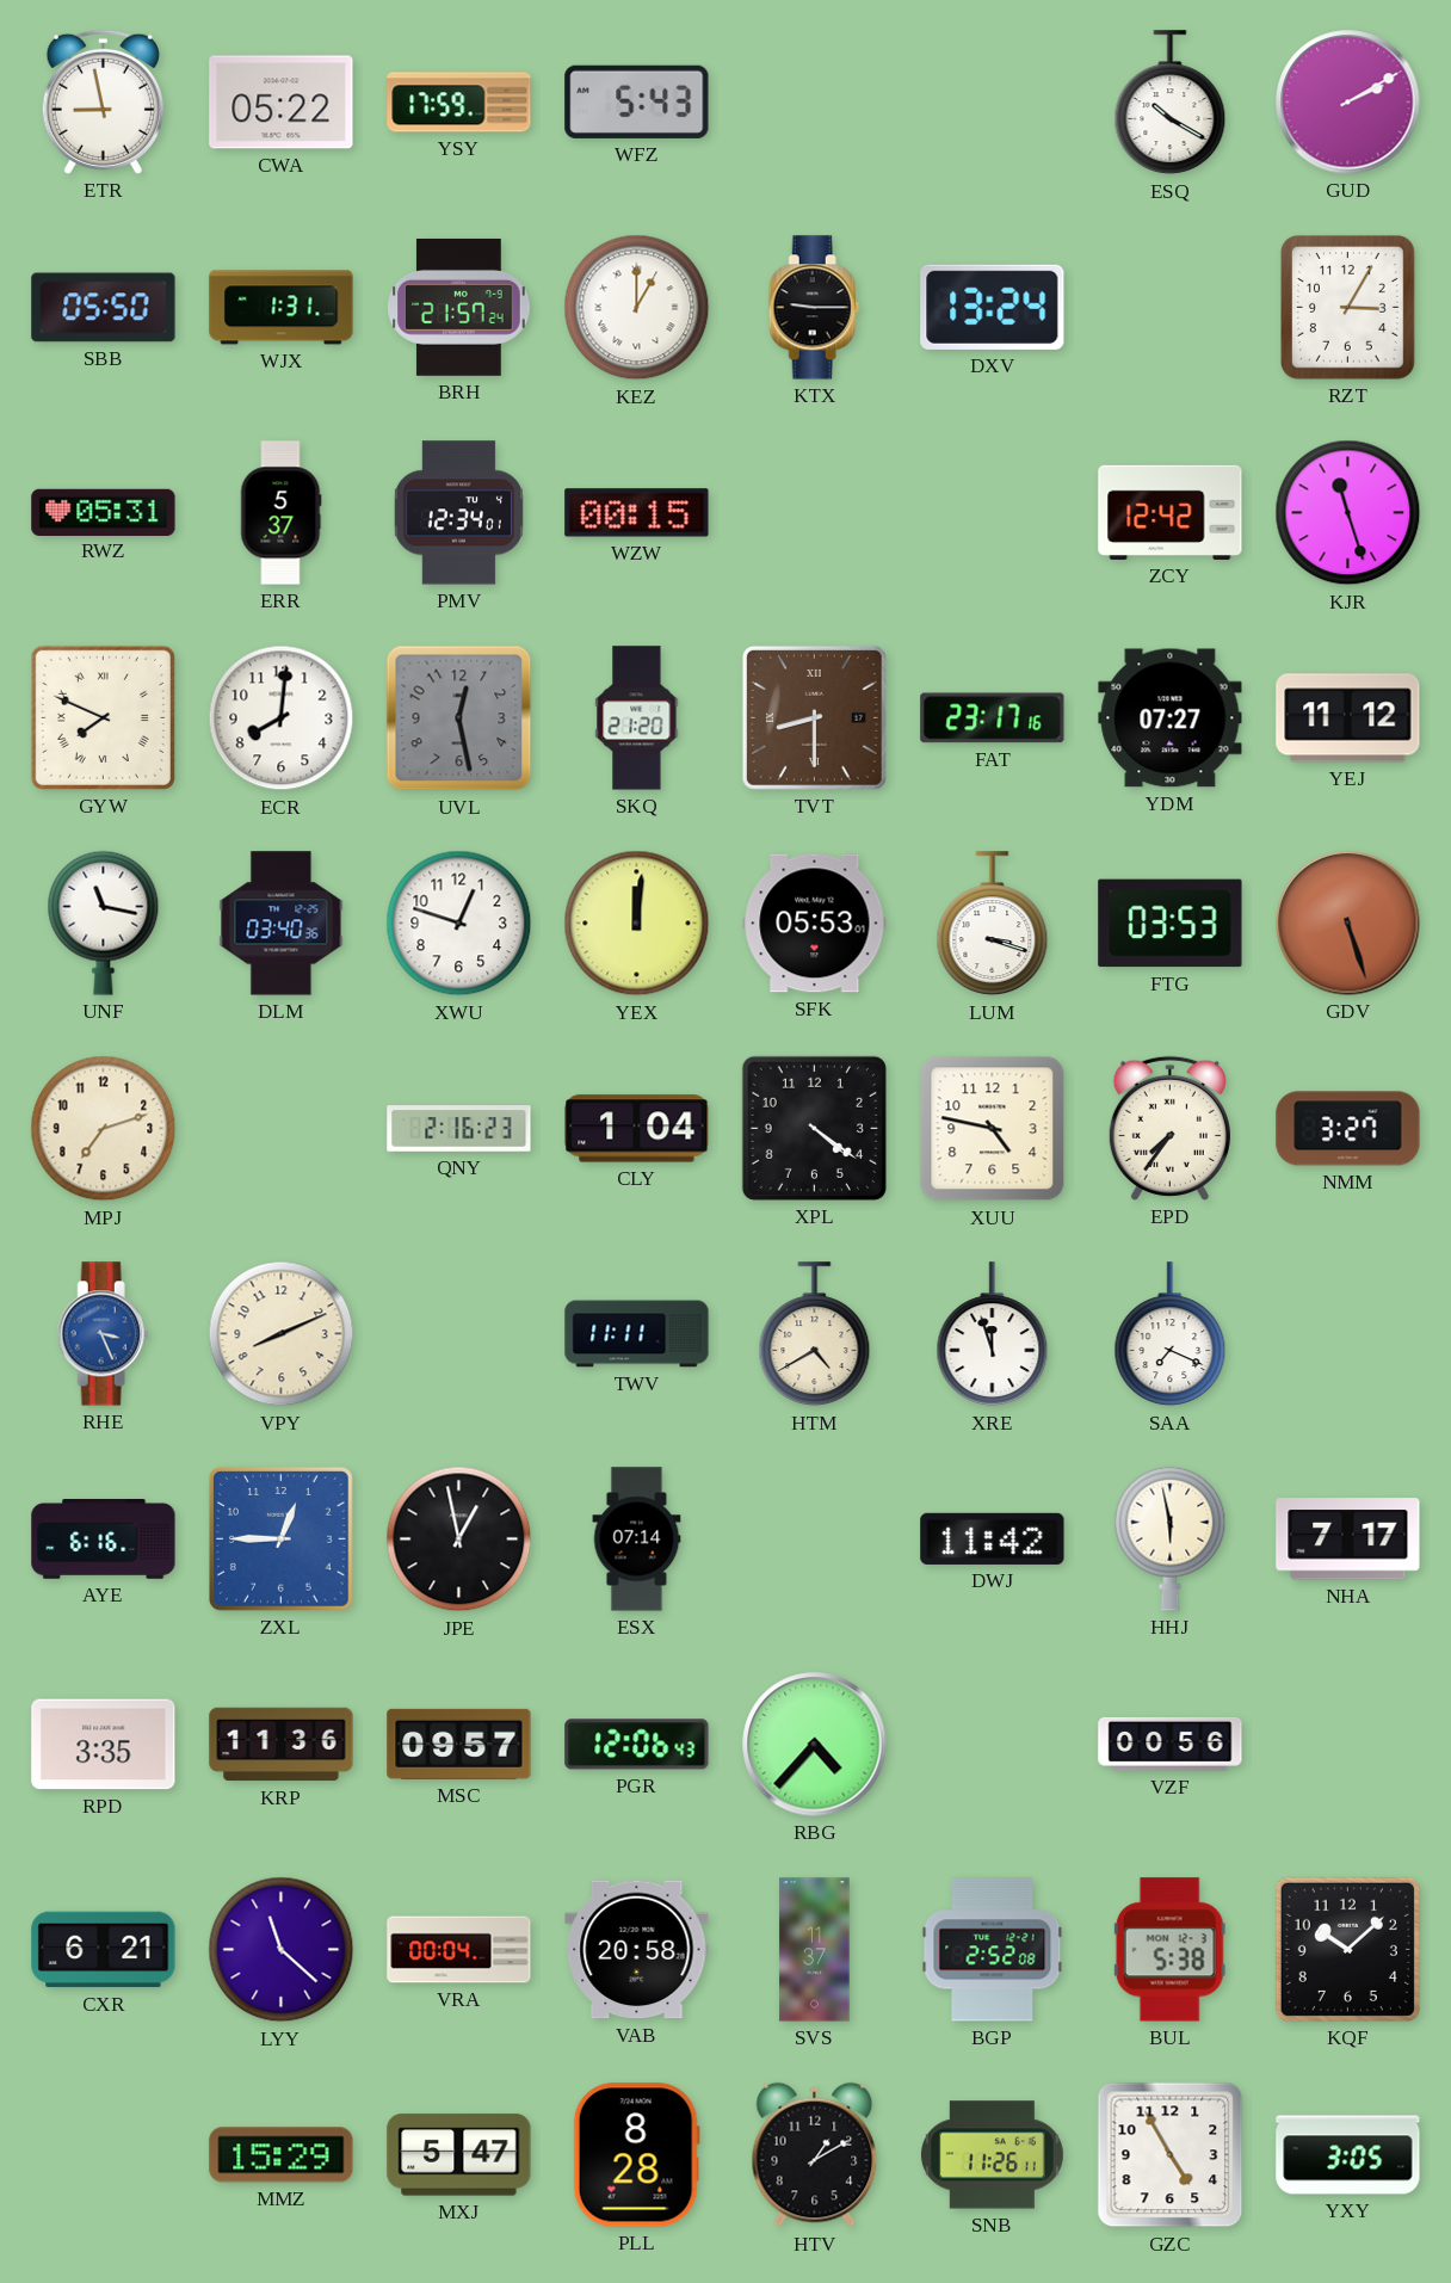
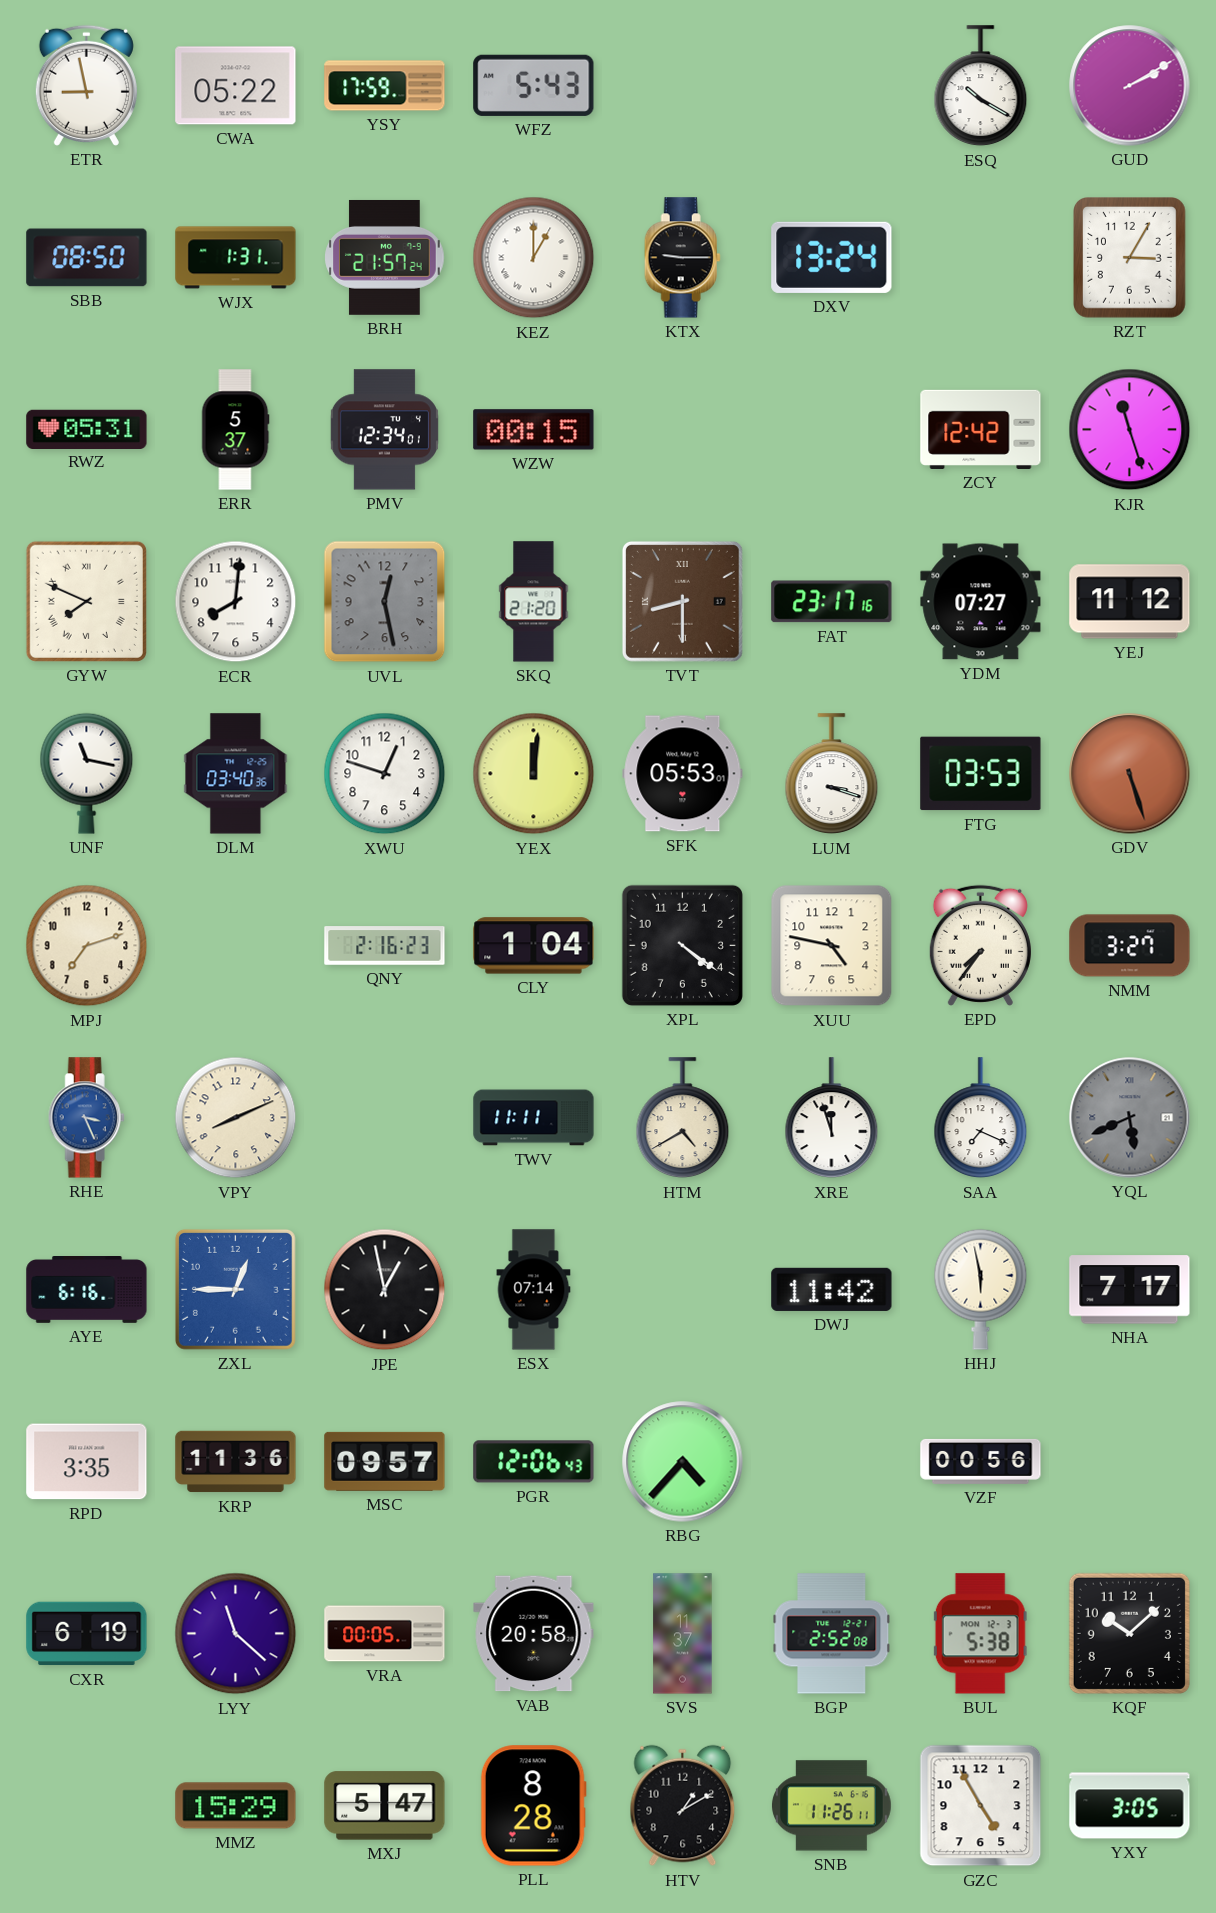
SBB: 05:50 -> 08:50
YQL: none -> 5:41
CXR: 6:21 -> 6:19
VRA: 00:04 -> 00:05
